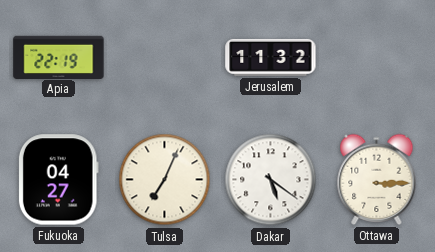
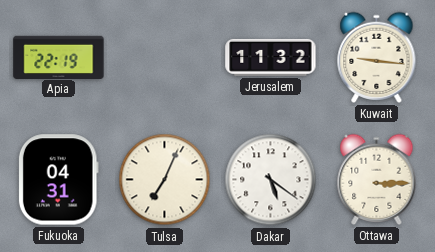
Kuwait: none -> 9:16
Fukuoka: 04:27 -> 04:31
